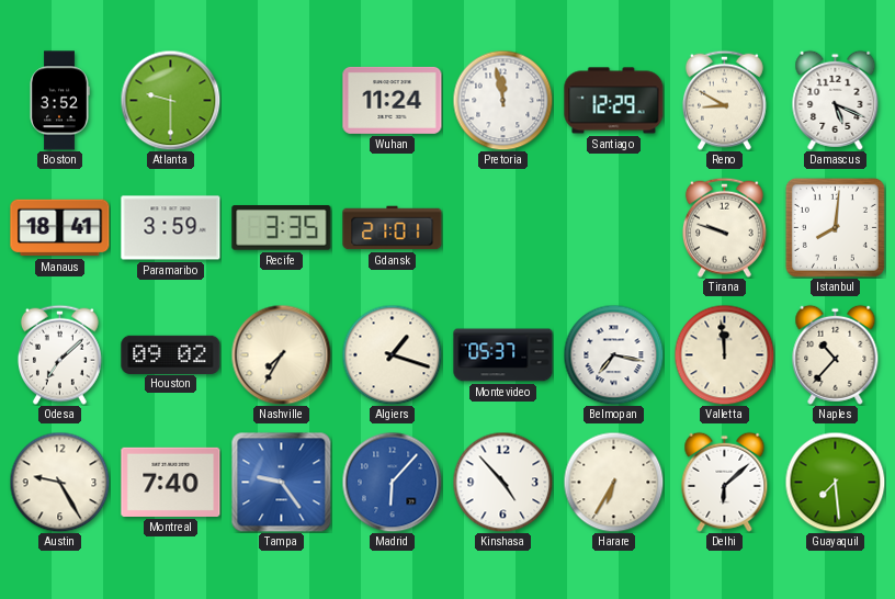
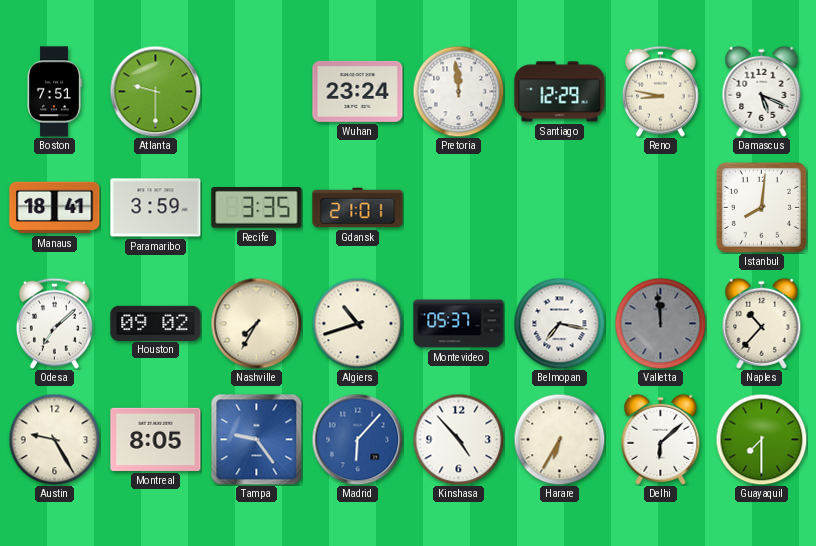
Boston: 3:52 -> 7:51
Wuhan: 11:24 -> 23:24
Pretoria: 11:58 -> 11:59
Reno: 8:50 -> 8:47
Tirana: 9:48 -> none
Algiers: 1:18 -> 10:42
Valletta dial: cream -> grey
Montreal: 7:40 -> 8:05
Guayaquil: 7:29 -> 7:30
